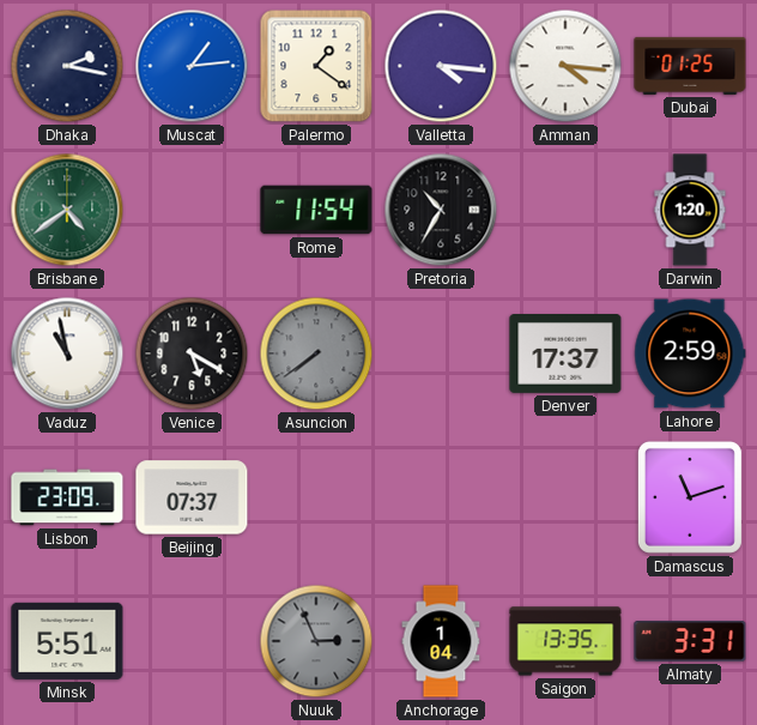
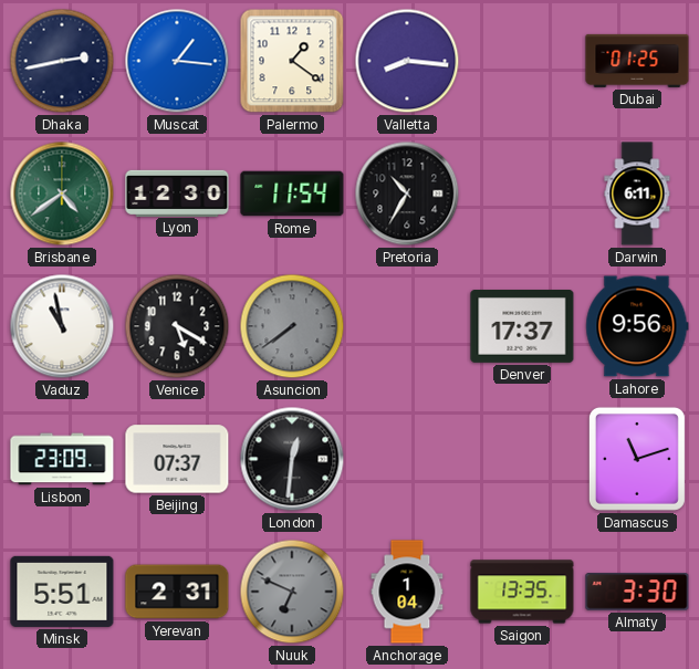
Dhaka: 2:17 -> 2:43
Muscat: 1:14 -> 1:16
Valletta: 4:16 -> 8:16
Amman: 4:16 -> none
Lyon: none -> 12:30
Darwin: 1:20 -> 6:11
Lahore: 2:59 -> 9:56
London: none -> 12:31
Yerevan: none -> 2:31
Nuuk: 2:56 -> 6:49
Almaty: 3:31 -> 3:30
